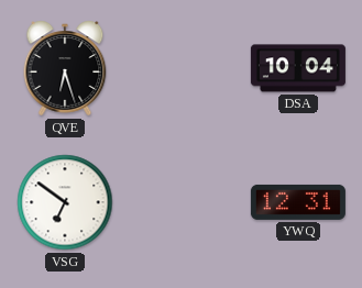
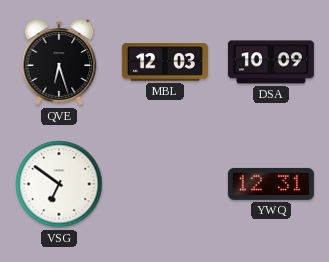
MBL: none -> 12:03
DSA: 10:04 -> 10:09
